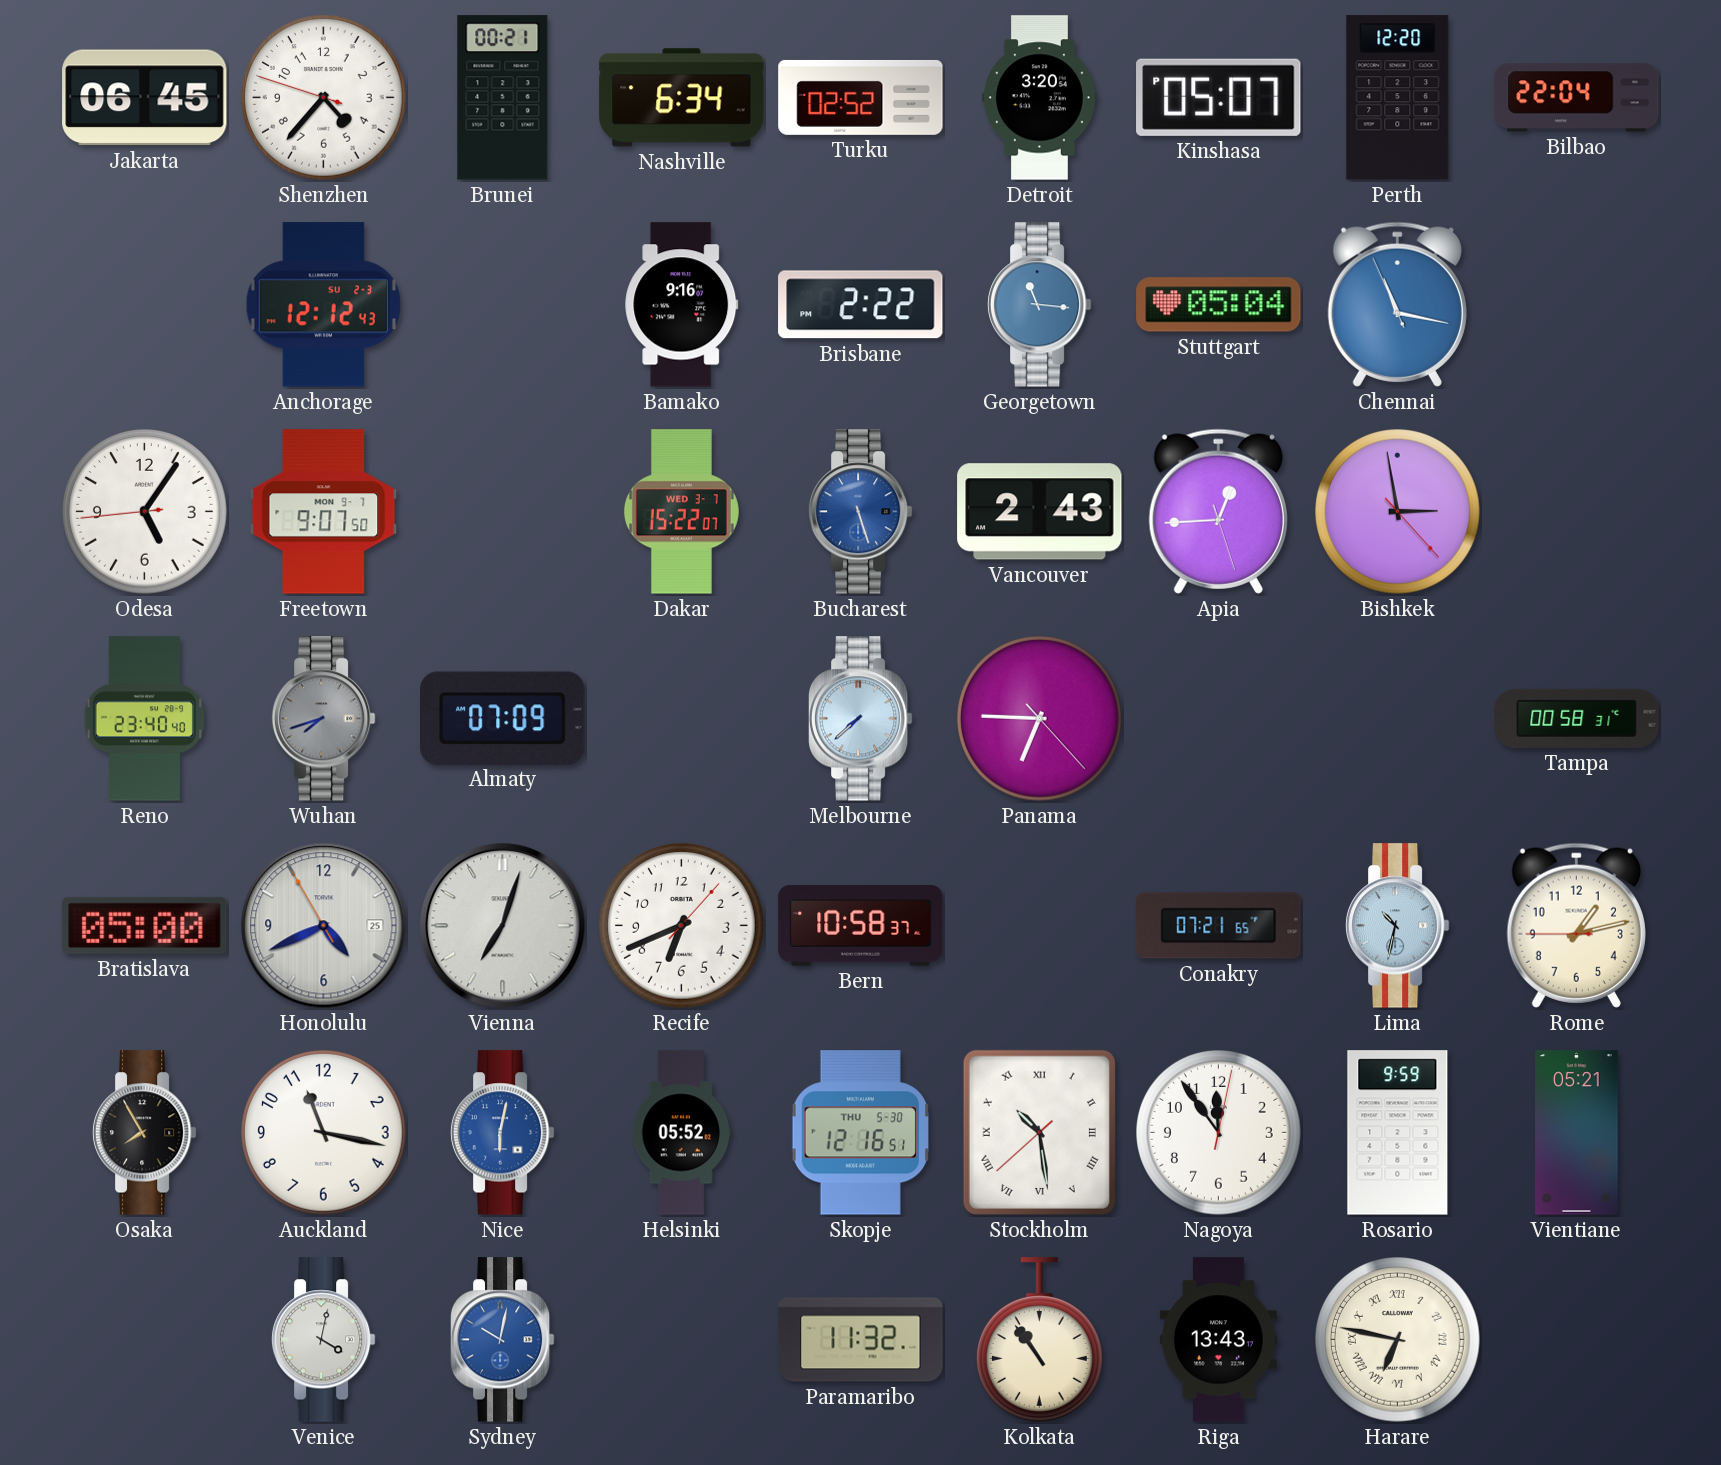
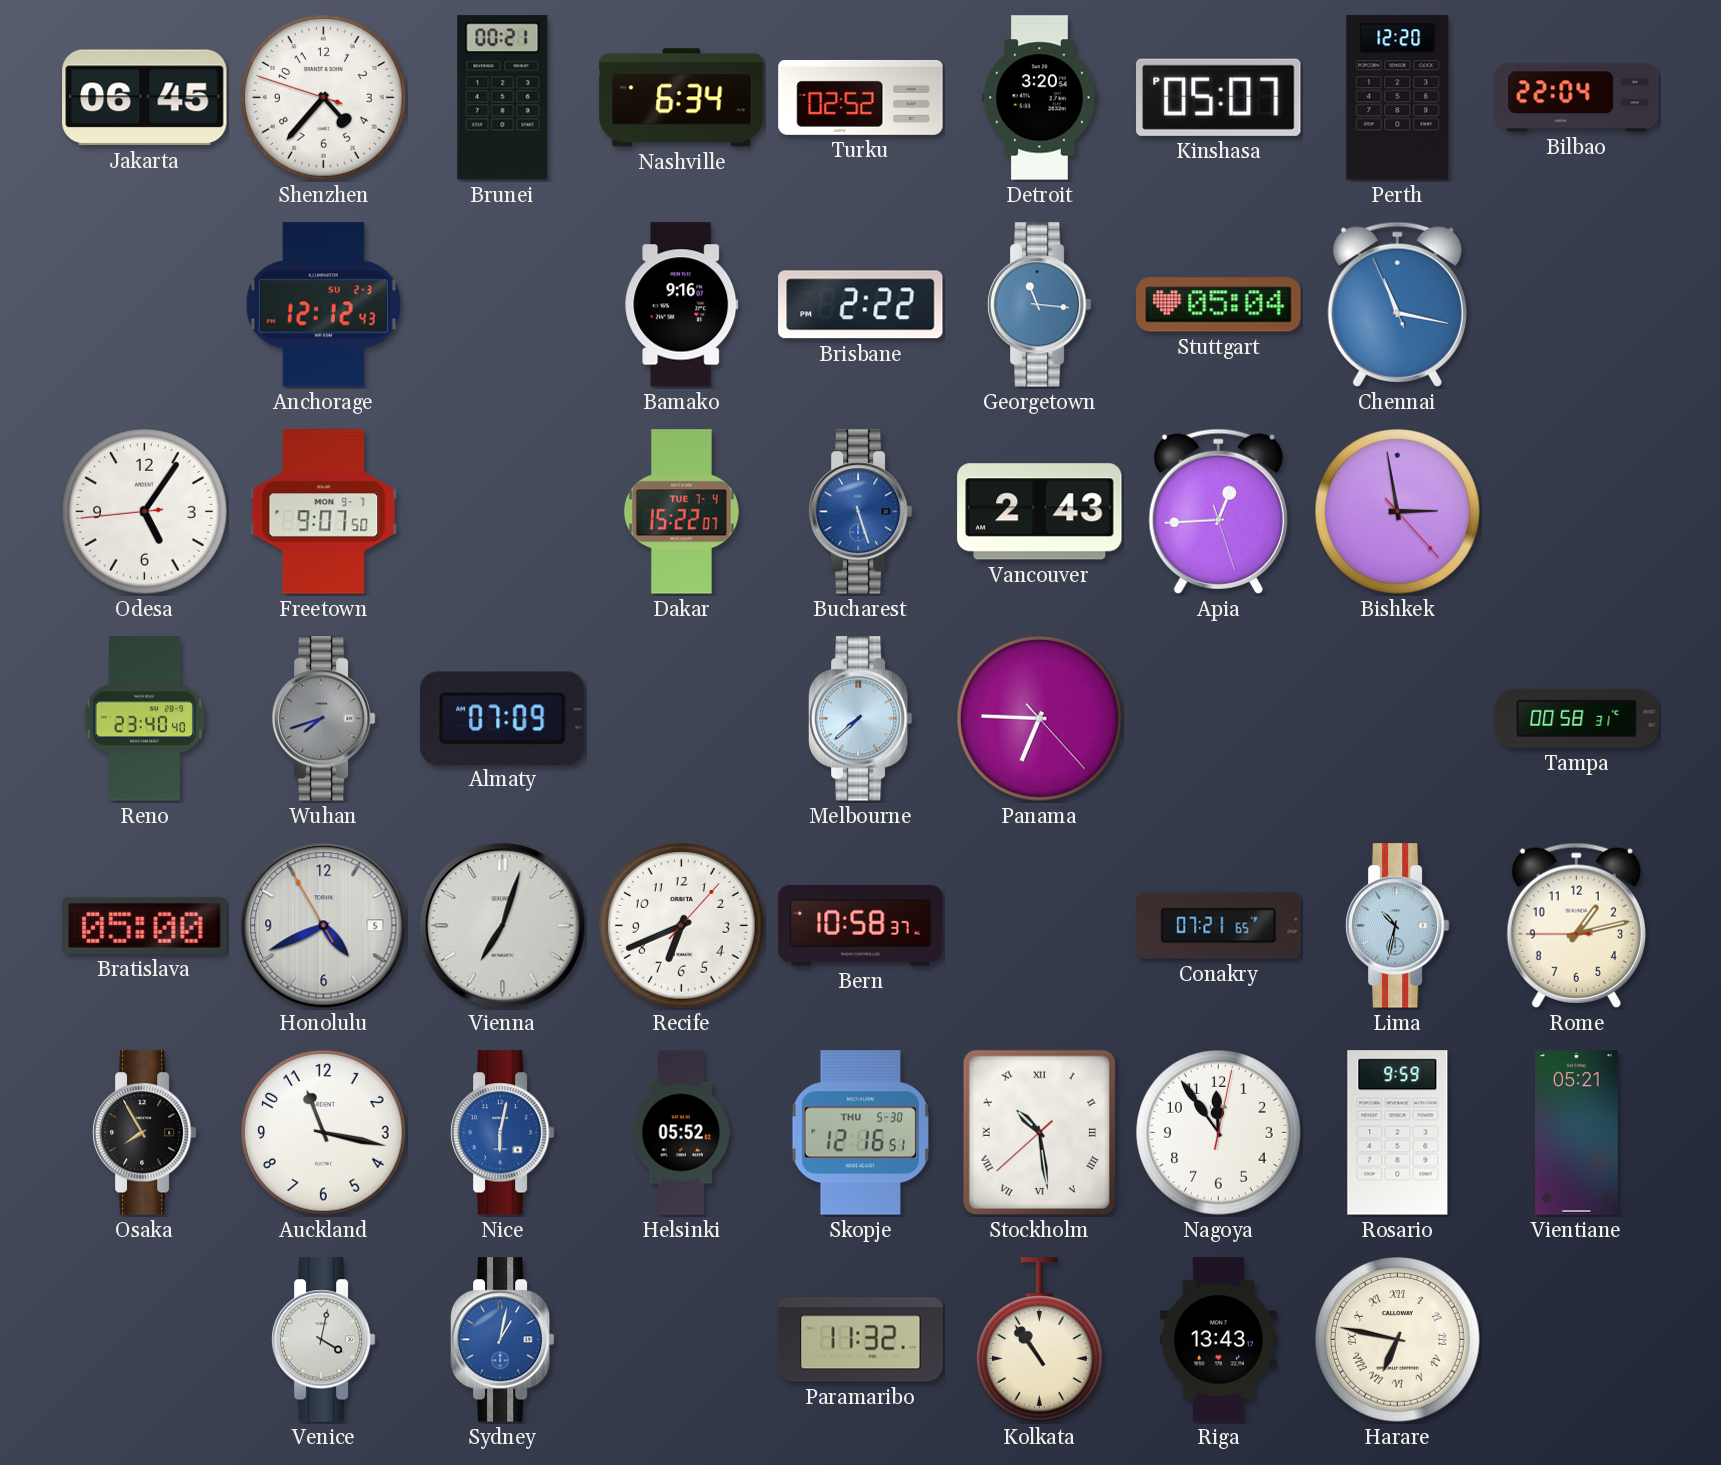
Dakar date: WED 3-7 -> TUE 7-4
Honolulu date: 25 -> 5
Sydney: 10:02 -> 1:02
